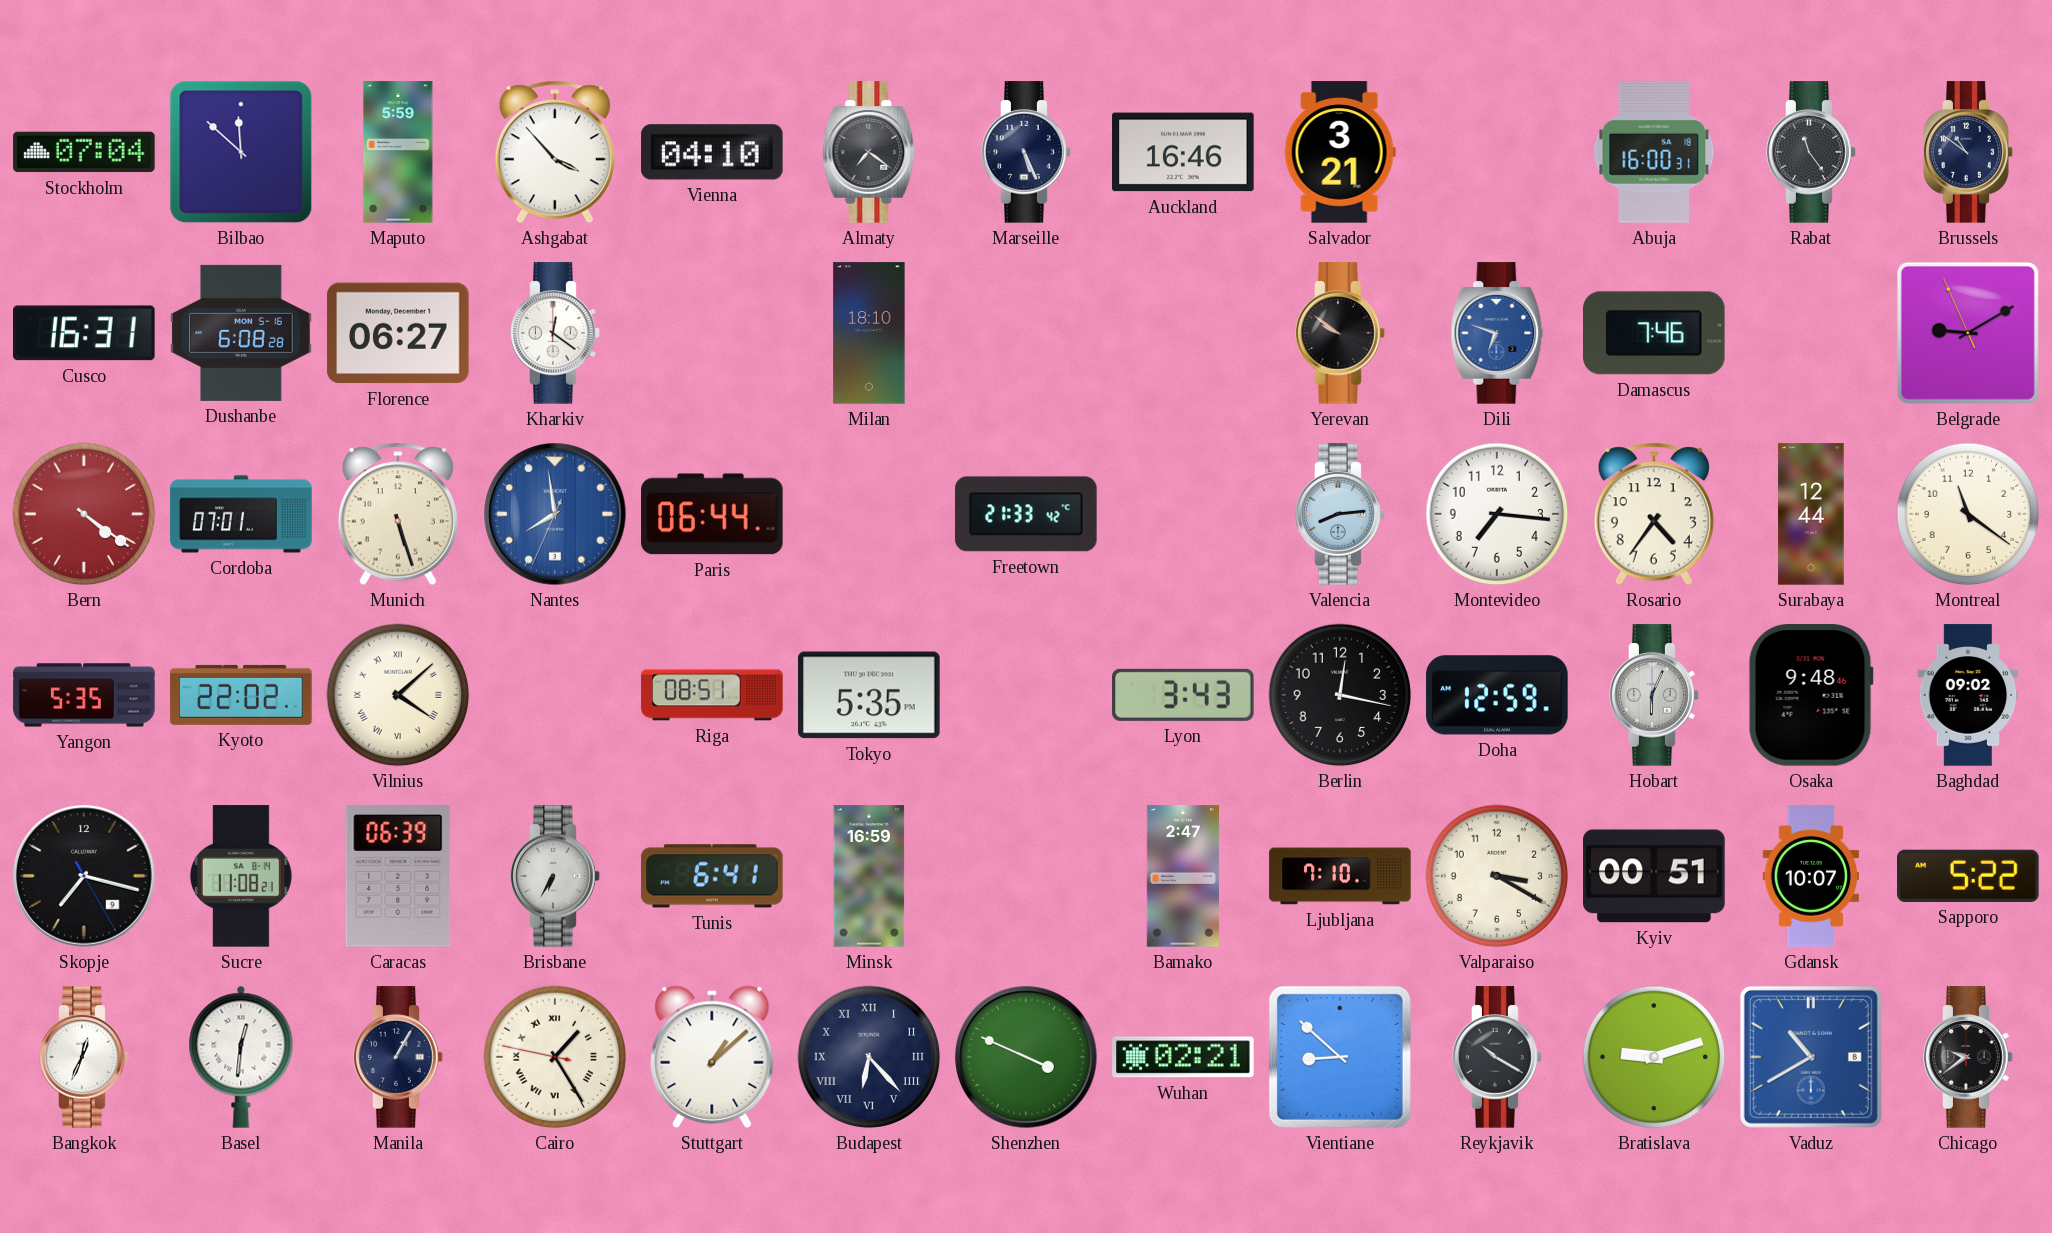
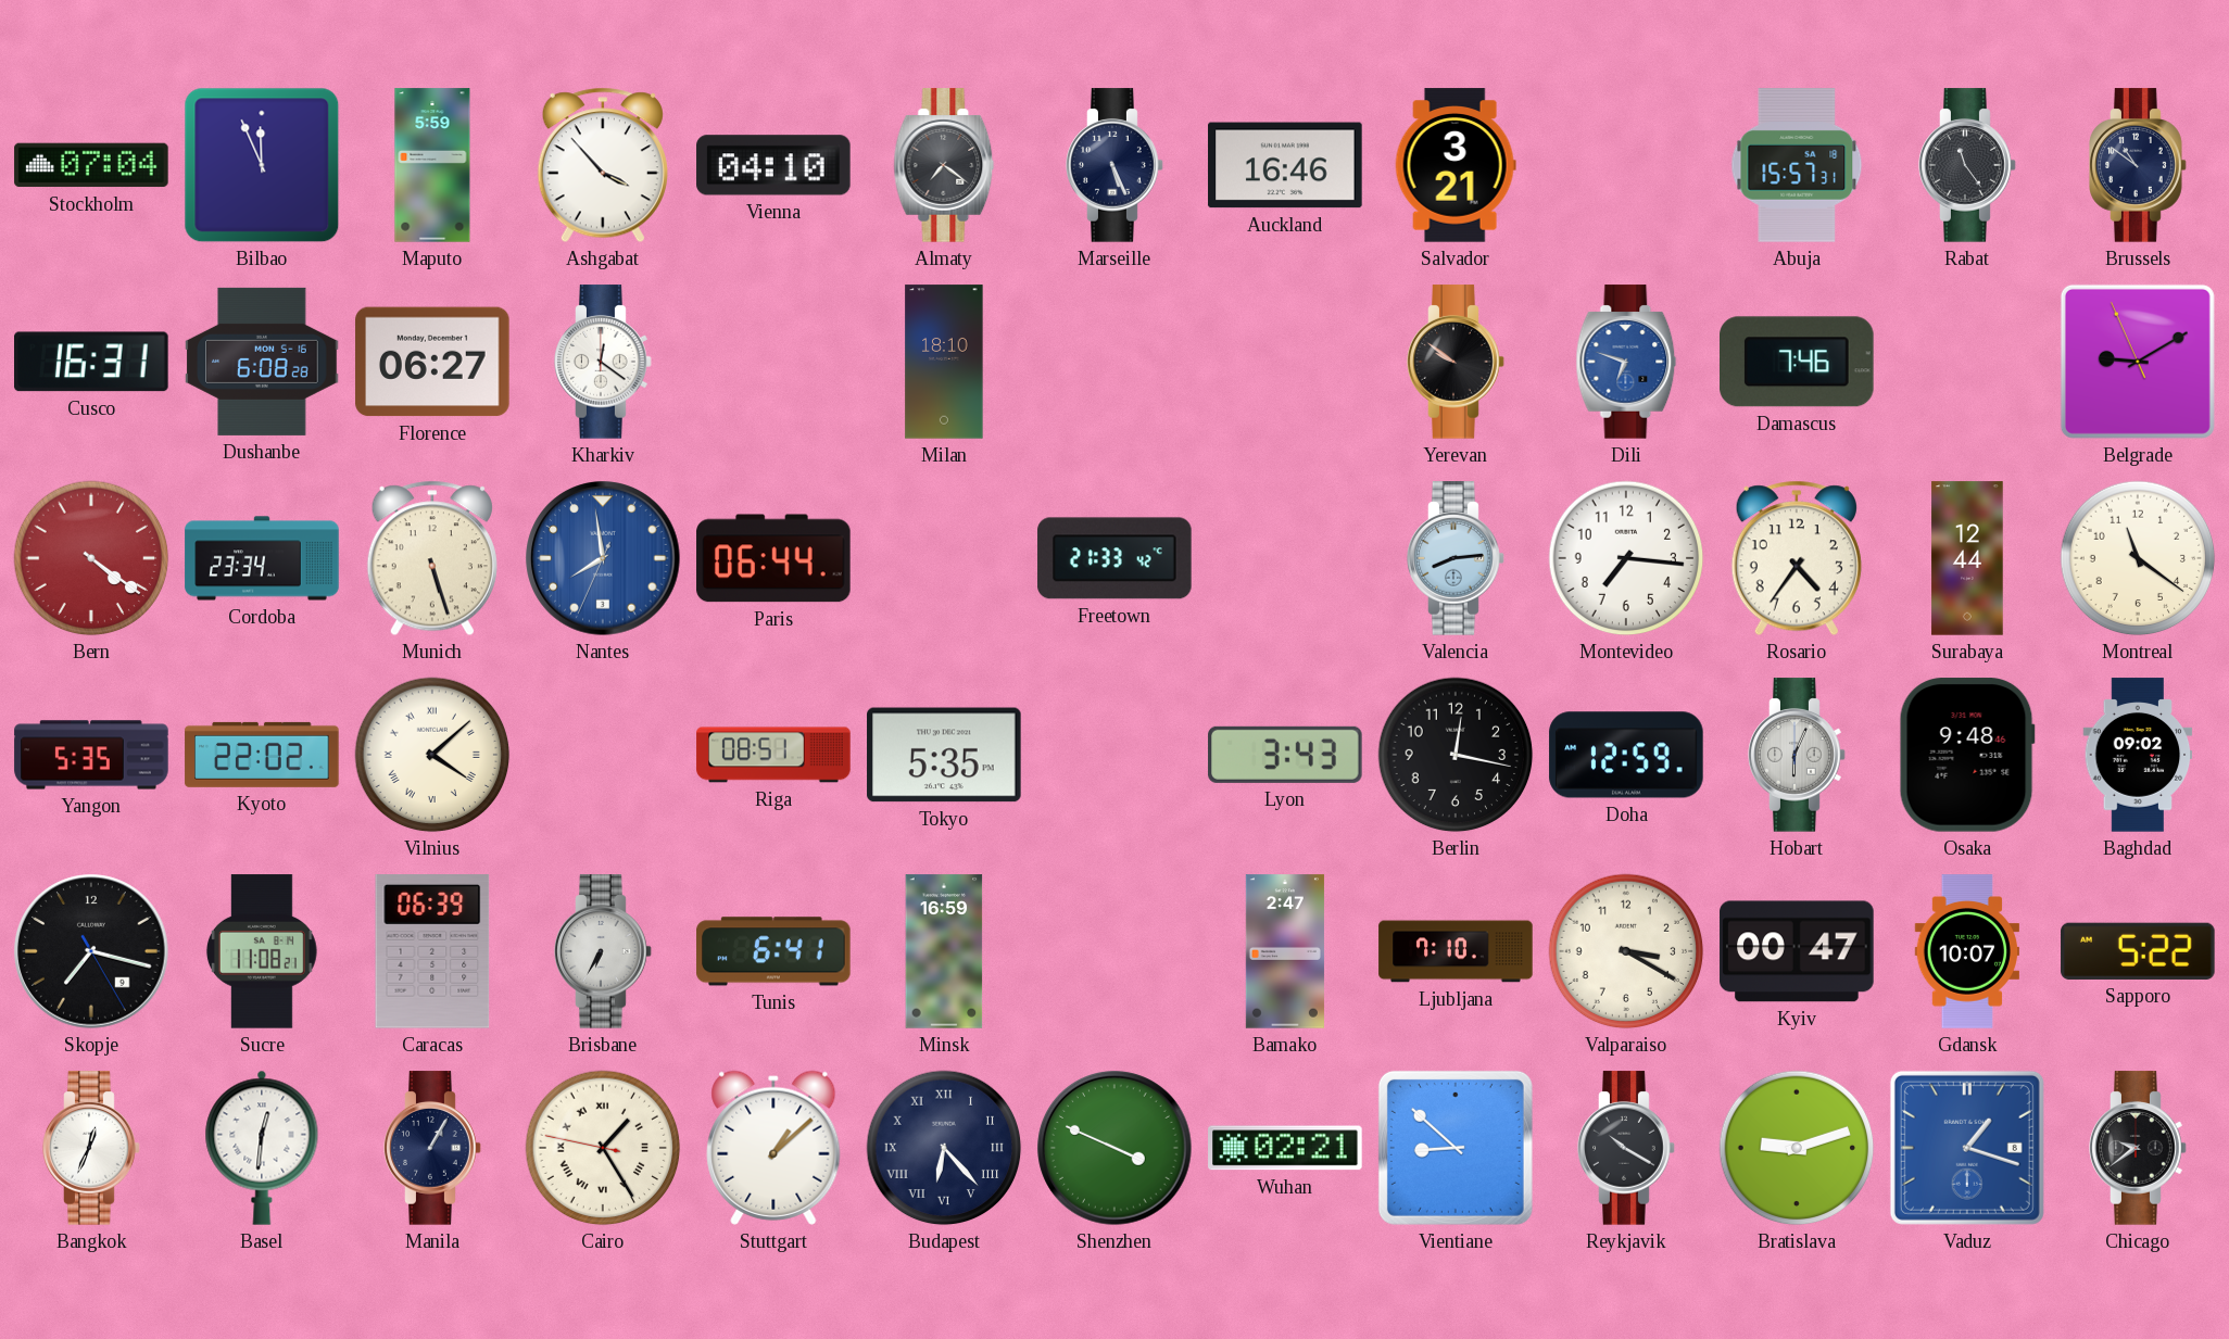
Bilbao: 11:52 -> 11:56
Abuja: 16:00 -> 15:57
Cordoba: 07:01 -> 23:34
Kyiv: 00:51 -> 00:47
Vaduz: 10:40 -> 1:18
